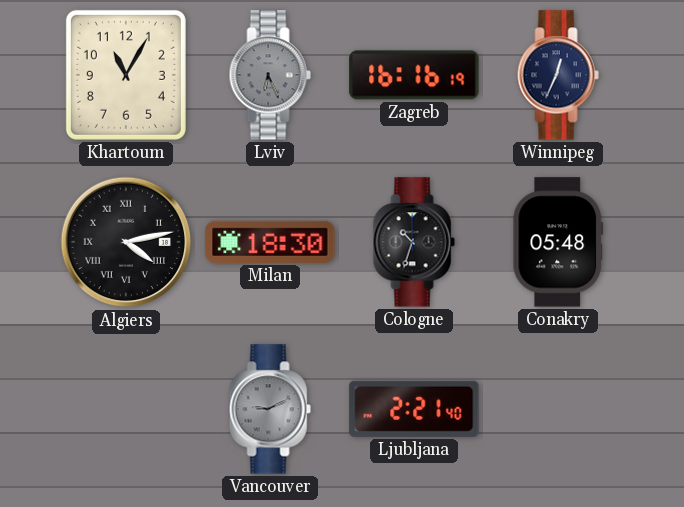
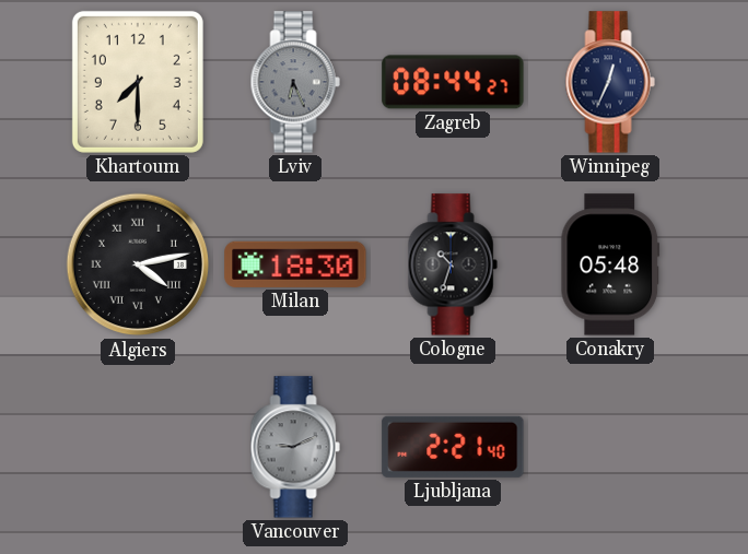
Khartoum: 11:05 -> 7:30
Zagreb: 16:16 -> 08:44
